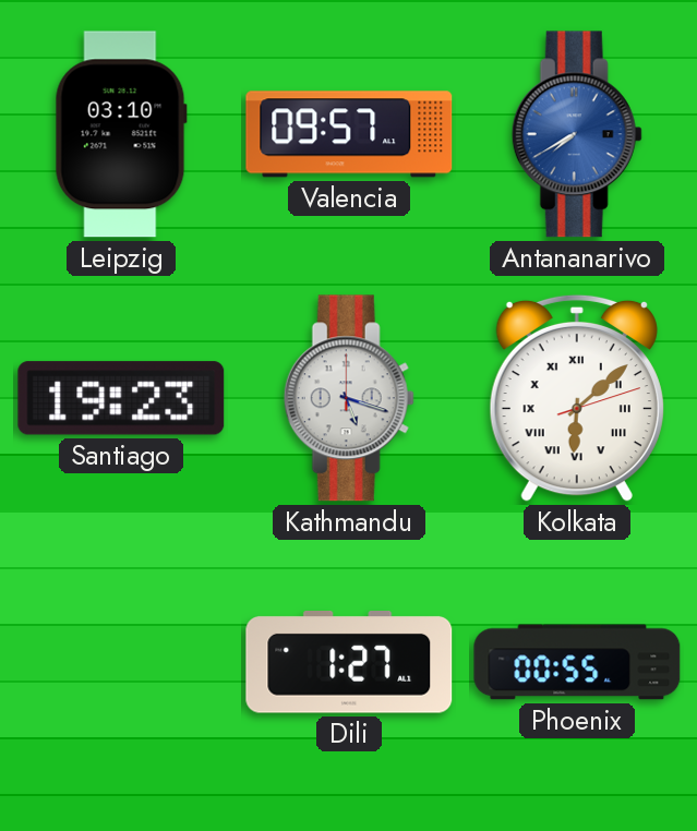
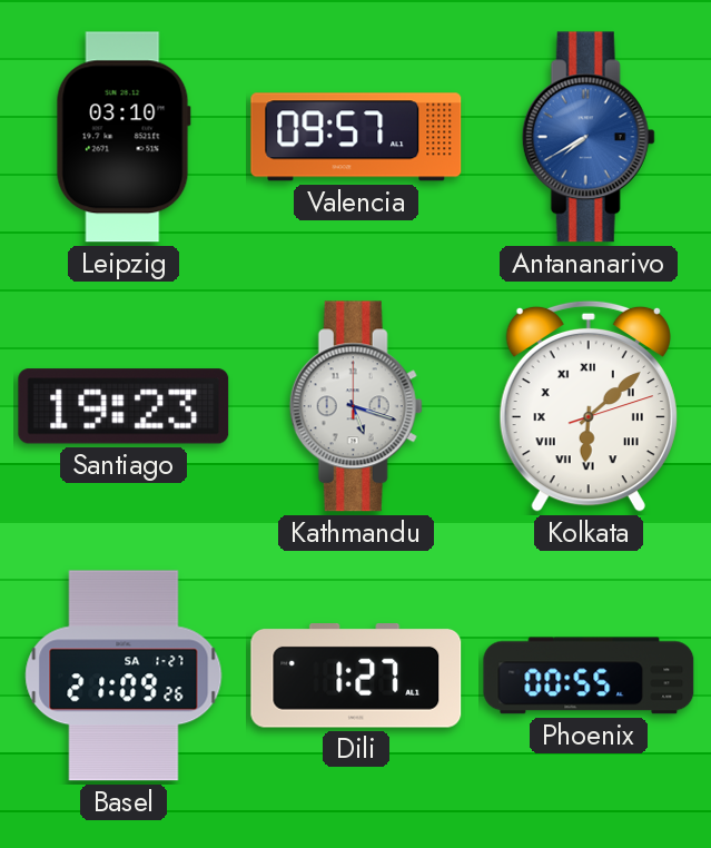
Basel: none -> 21:09
